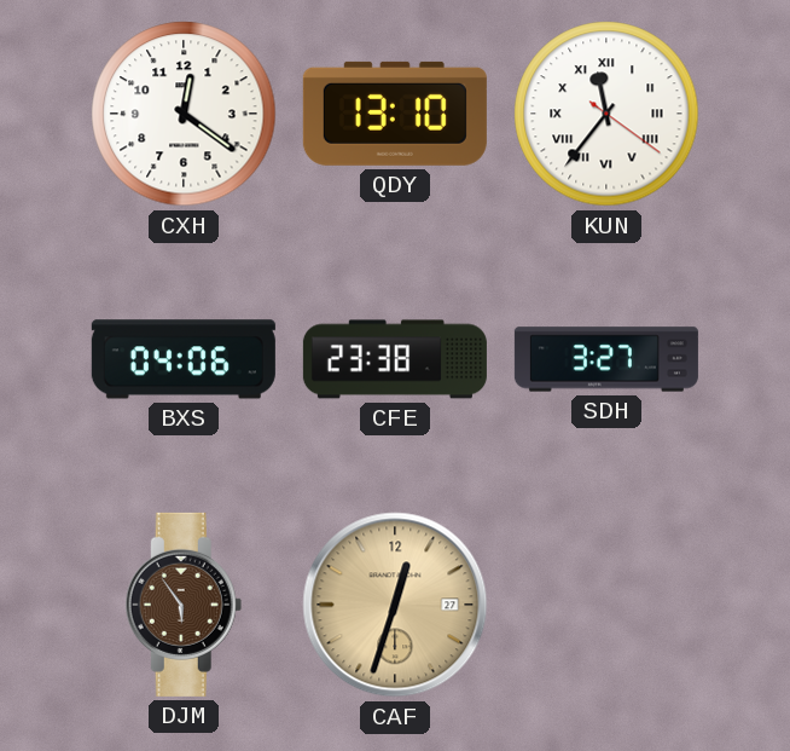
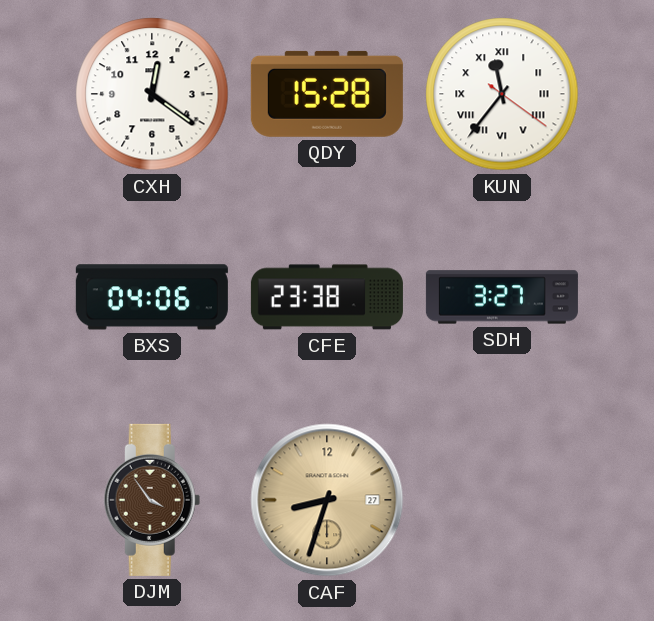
QDY: 13:10 -> 15:28
DJM: 5:54 -> 3:54
CAF: 12:33 -> 8:33
